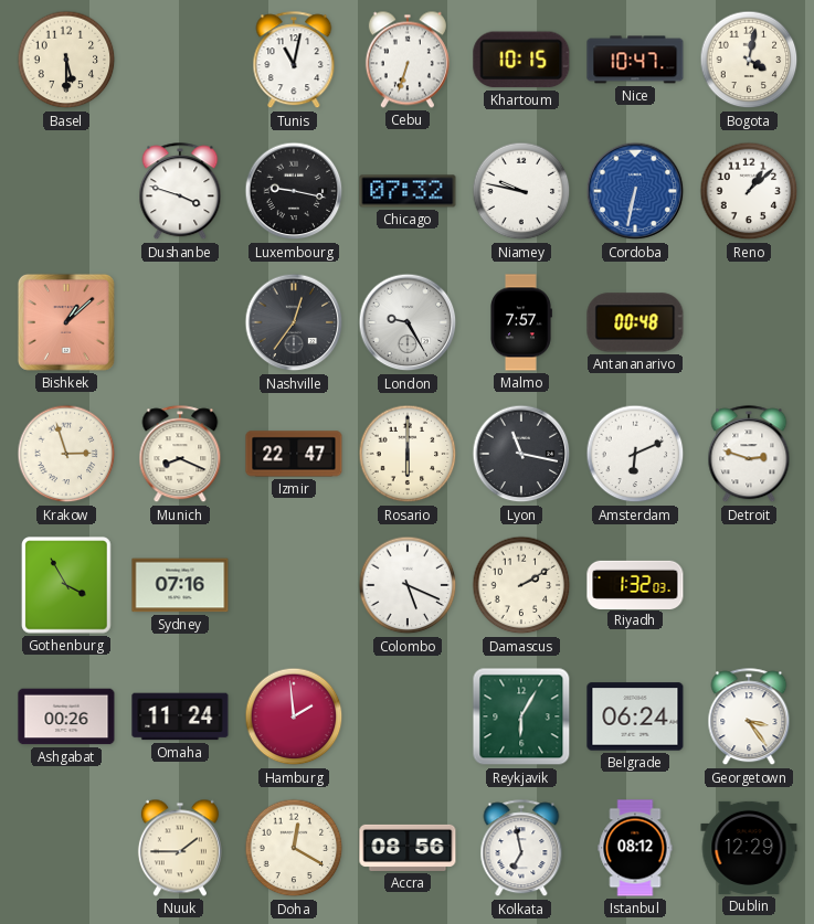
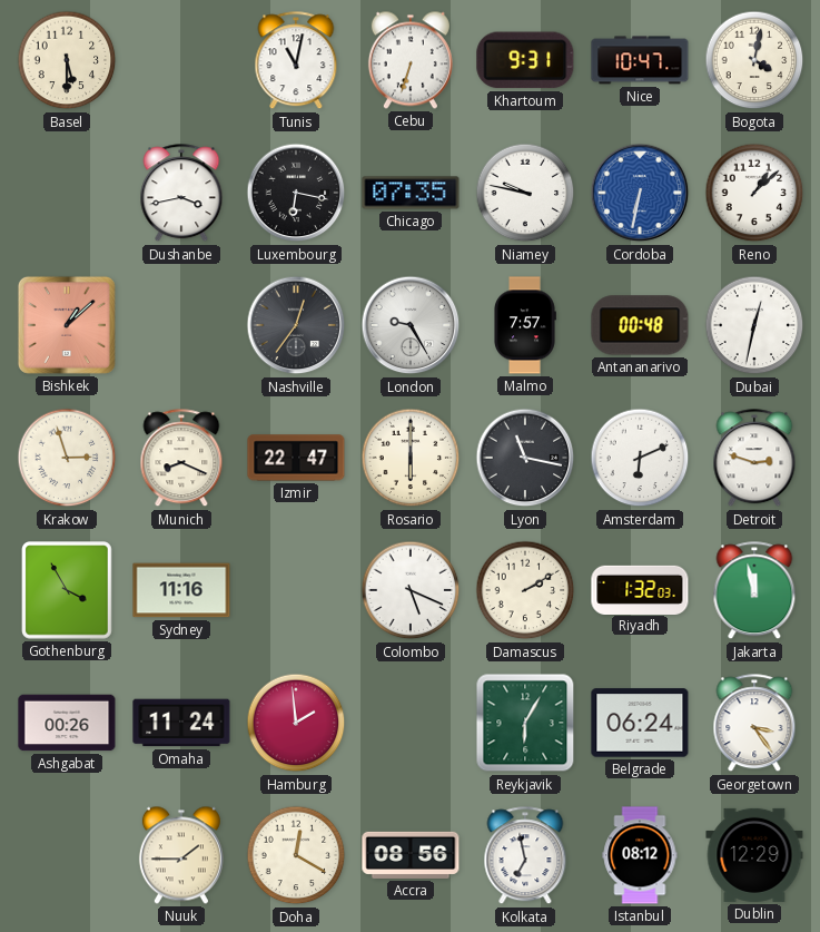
Khartoum: 10:15 -> 9:31
Dushanbe: 3:48 -> 3:43
Luxembourg: 9:17 -> 6:17
Chicago: 07:32 -> 07:35
Dubai: none -> 12:32
Sydney: 07:16 -> 11:16
Jakarta: none -> 11:58
